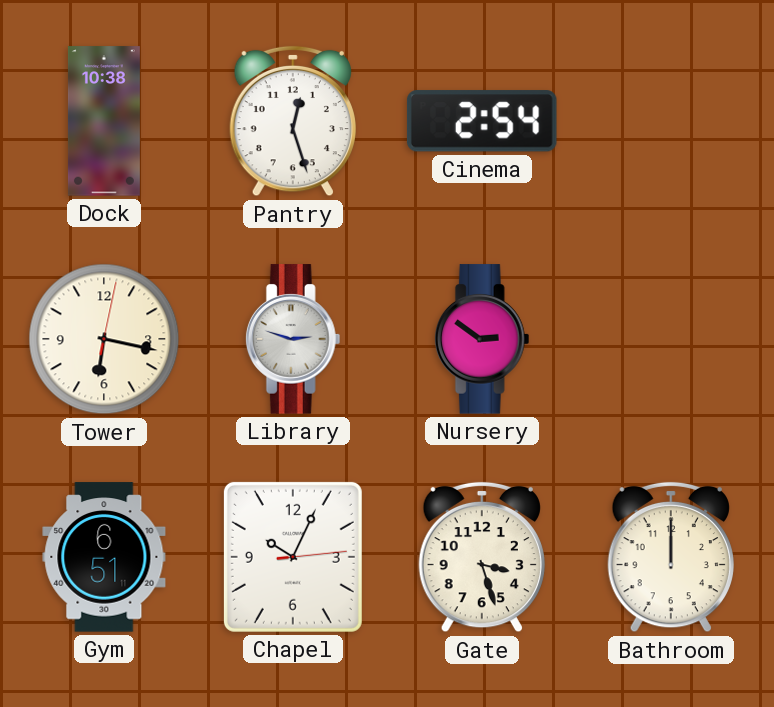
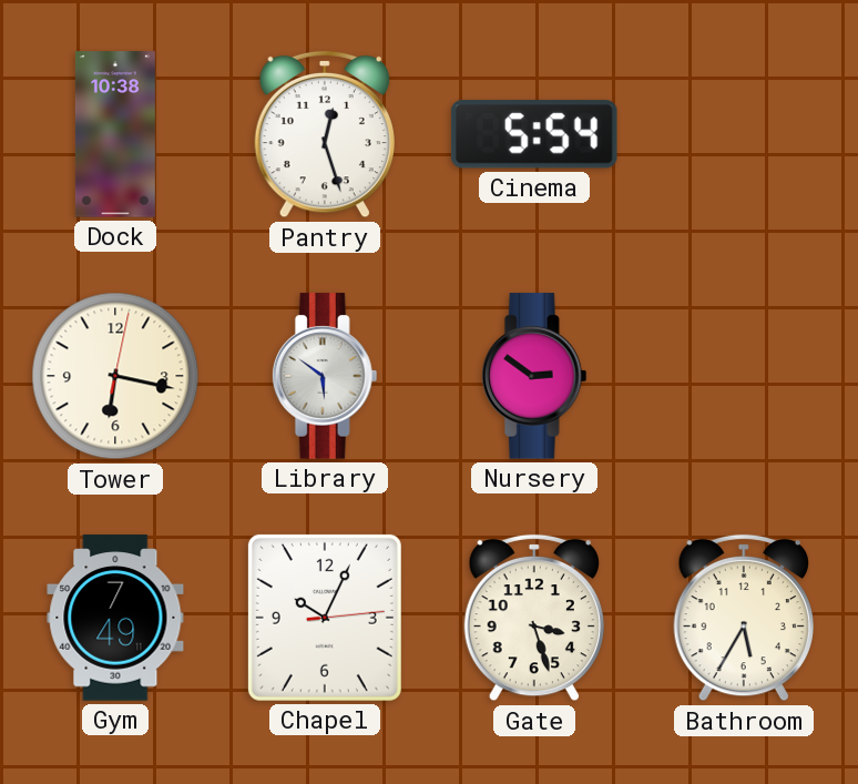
Cinema: 2:54 -> 5:54
Library: 2:48 -> 5:51
Gym: 6:51 -> 7:49
Bathroom: 12:00 -> 5:35
